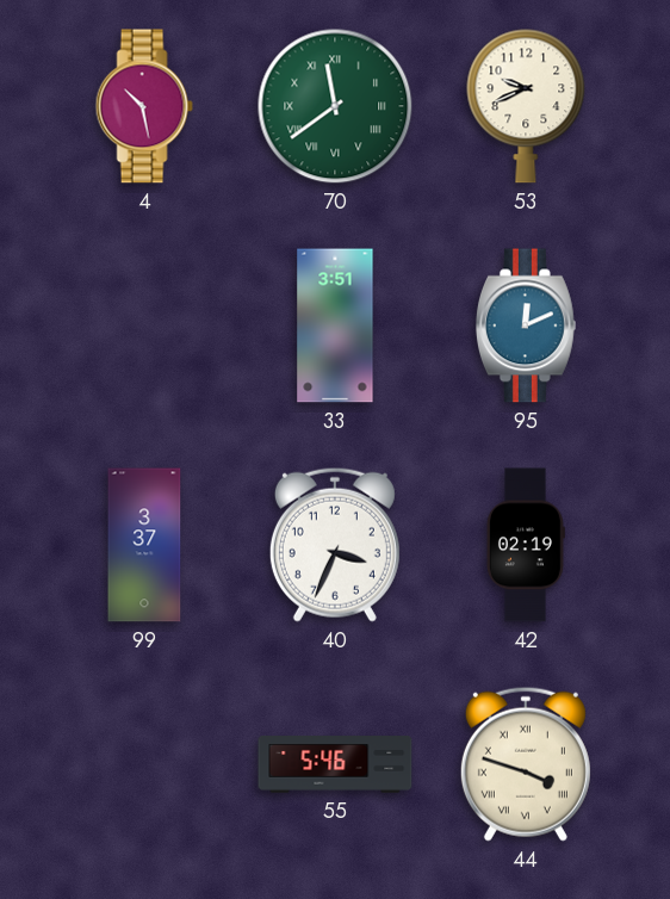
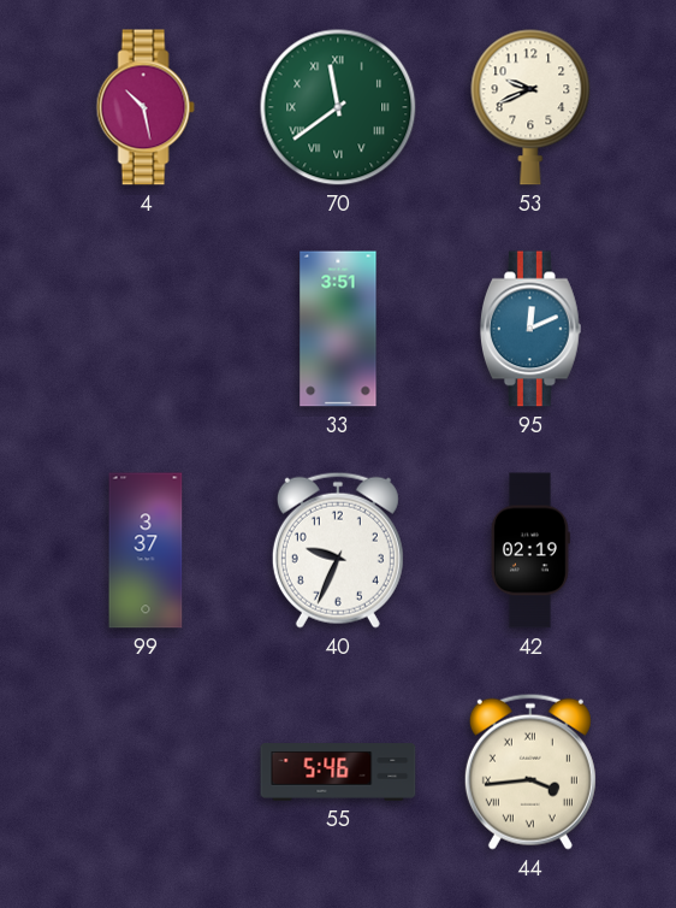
40: 3:34 -> 9:34
44: 3:48 -> 3:44
